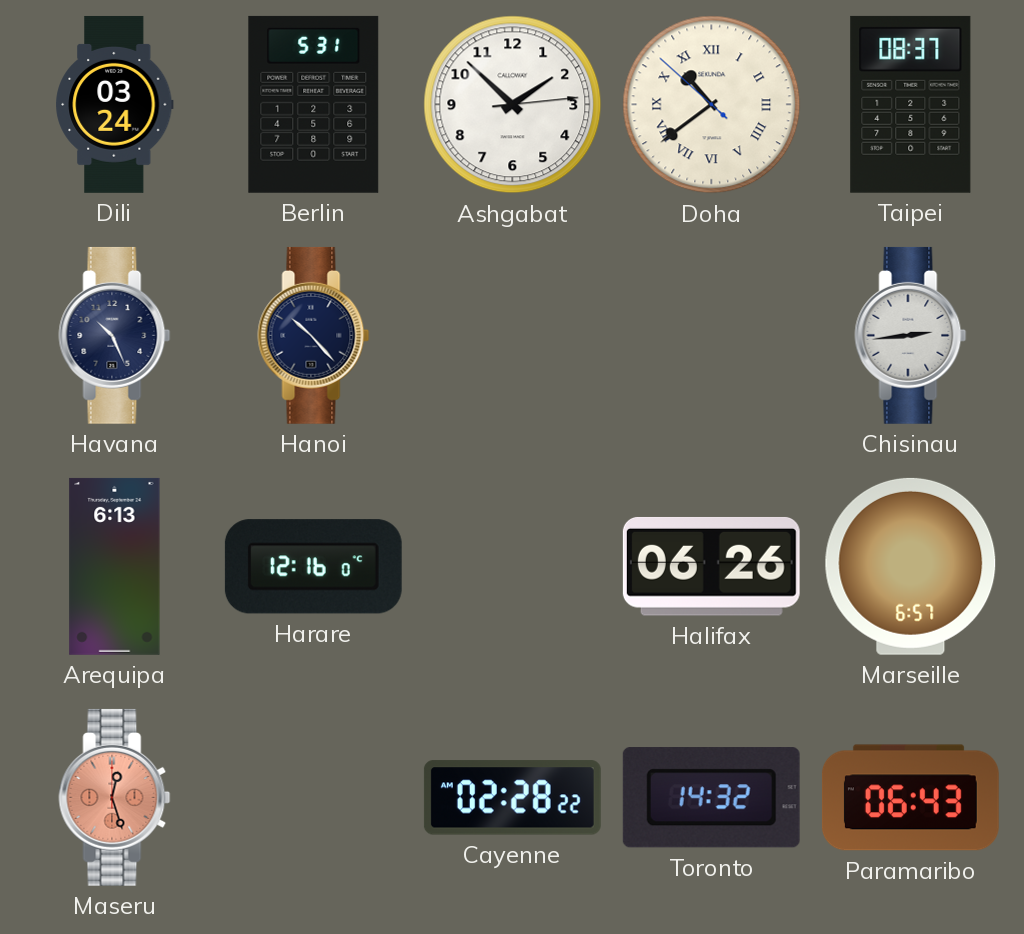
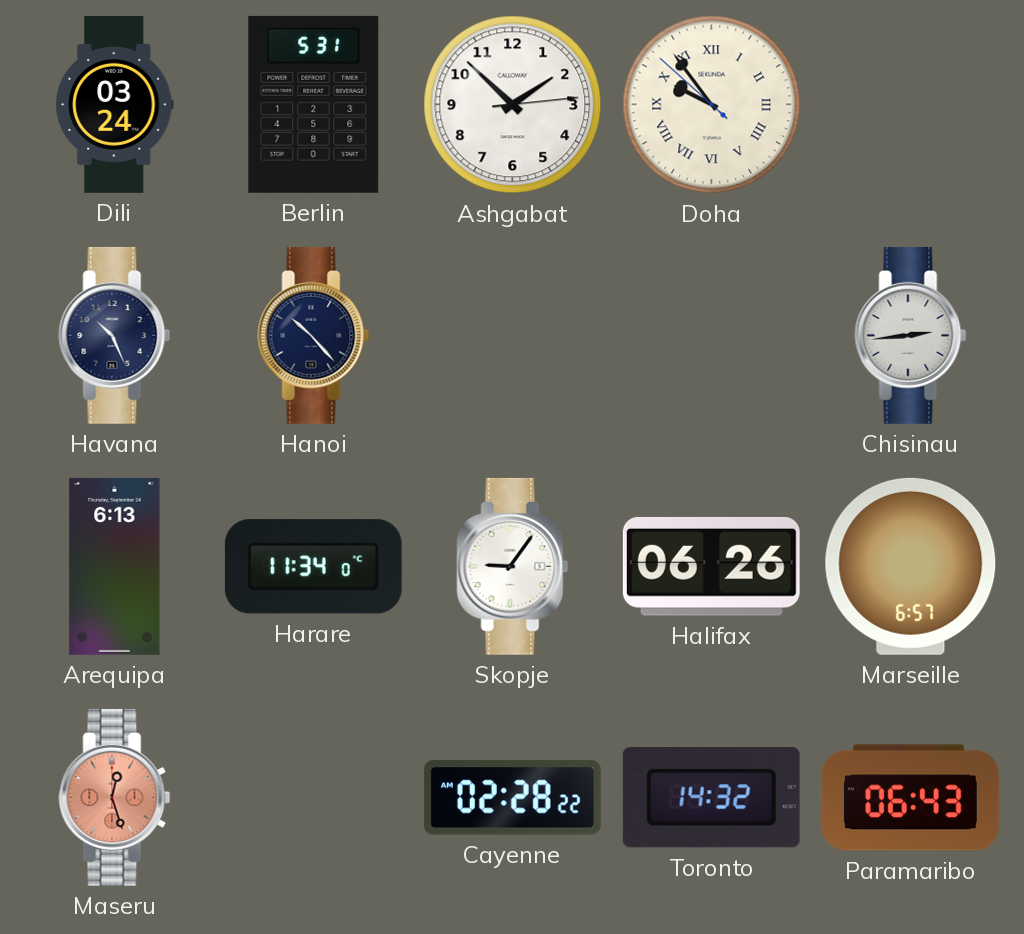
Doha: 10:38 -> 9:53
Taipei: 08:37 -> none
Harare: 12:16 -> 11:34
Skopje: none -> 9:06
